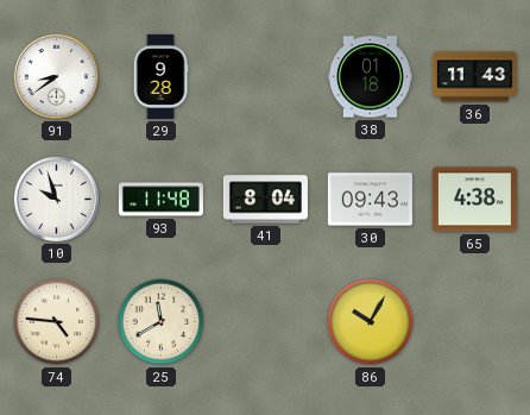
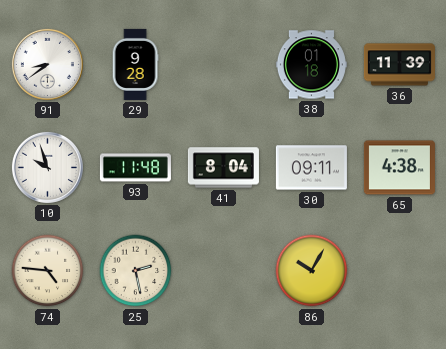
36: 11:43 -> 11:39
30: 09:43 -> 09:11
25: 11:40 -> 2:28
